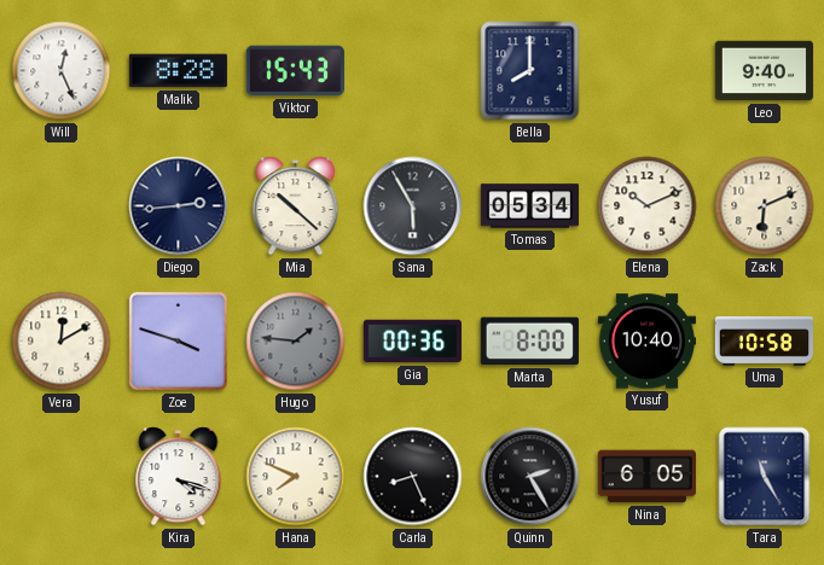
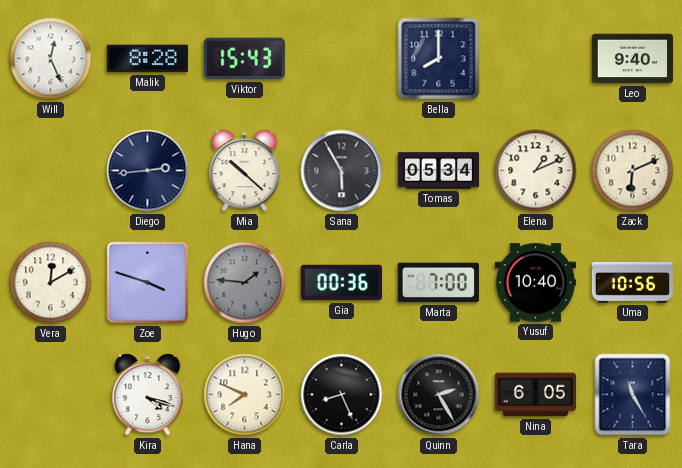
Elena: 10:11 -> 1:11
Marta: 8:00 -> 7:00
Uma: 10:58 -> 10:56
